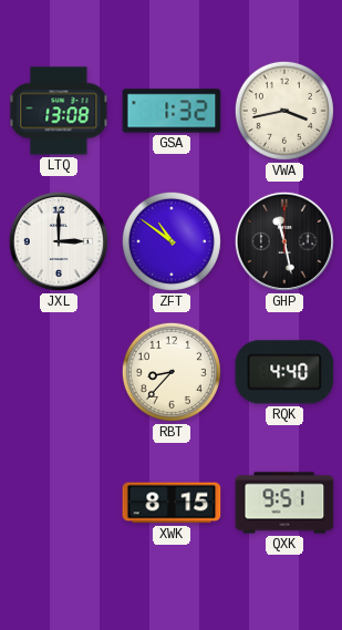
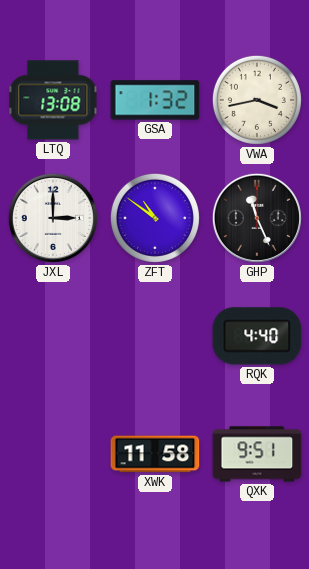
GHP: 11:28 -> 11:26
RBT: 8:37 -> none
XWK: 8:15 -> 11:58
